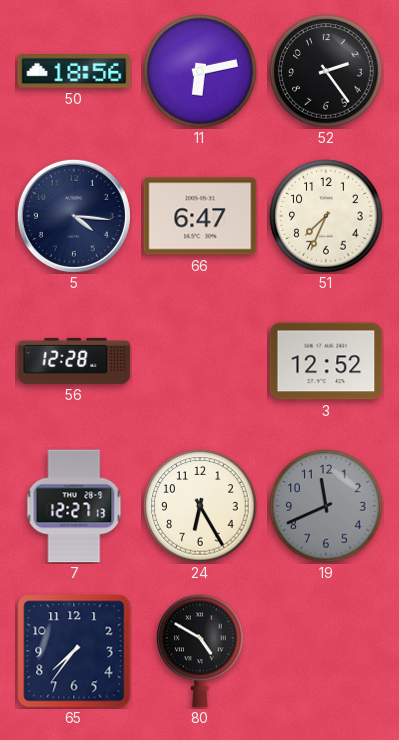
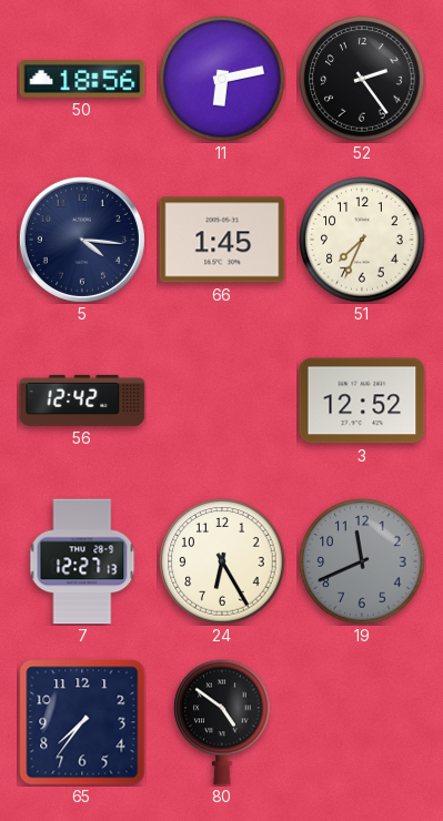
66: 6:47 -> 1:45
56: 12:28 -> 12:42
80: 4:50 -> 4:51
